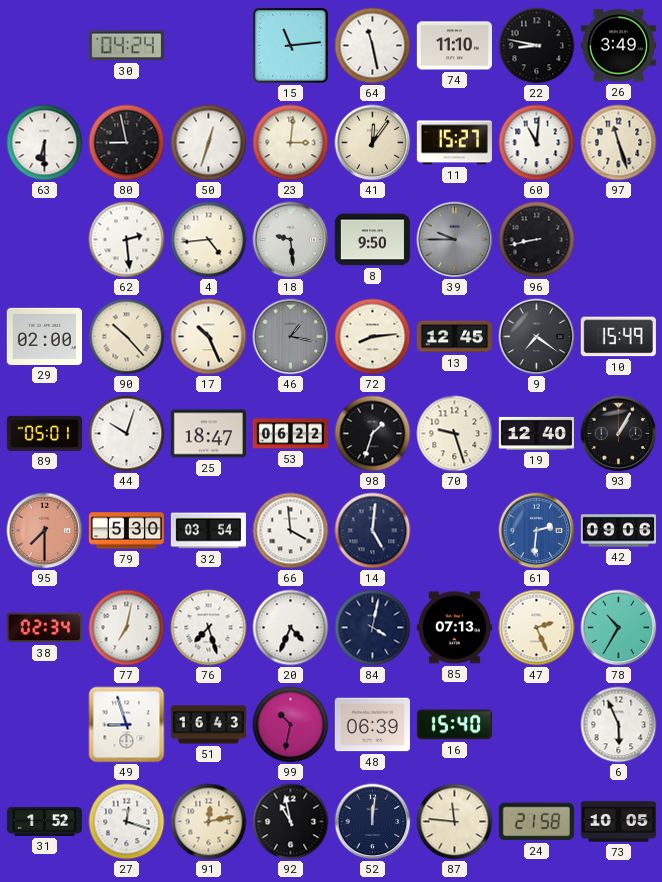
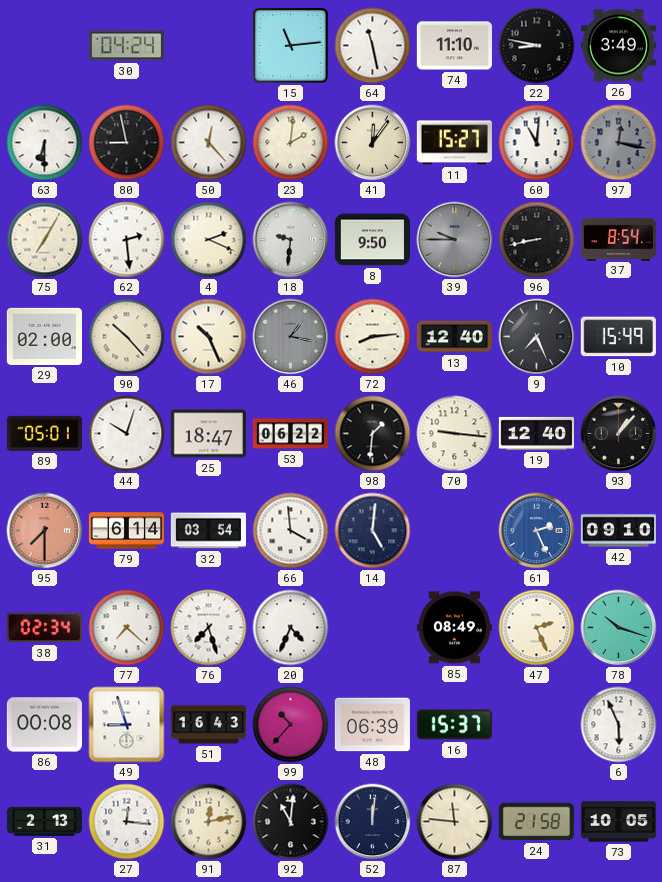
50: 12:33 -> 12:23
23: 3:01 -> 2:01
97: 11:27 -> 12:17
97 dial: cream -> grey
75: none -> 7:05
4: 4:44 -> 2:19
18: 9:29 -> 9:31
37: none -> 8:54
13: 12:45 -> 12:40
9: 7:21 -> 7:26
98: 1:33 -> 1:31
70: 9:27 -> 9:16
93: 1:05 -> 1:07
79: 5:30 -> 6:14
61: 2:31 -> 2:26
42: 09:06 -> 09:10
77: 7:02 -> 7:22
84: 4:02 -> none
85: 07:13 -> 08:49
78: 10:35 -> 10:18
86: none -> 00:08
99: 10:32 -> 10:37
16: 15:40 -> 15:37
31: 1:52 -> 2:13
27: 12:18 -> 12:16
92: 10:58 -> 11:01
